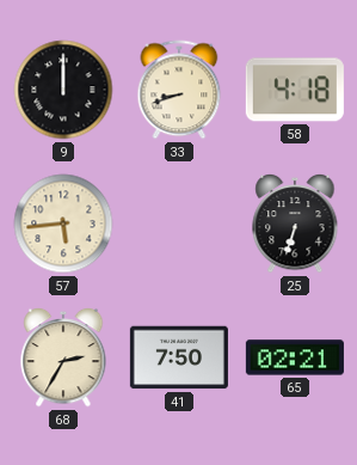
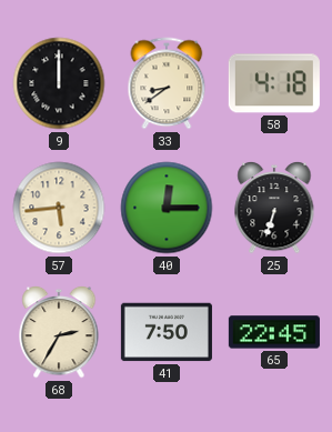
33: 8:42 -> 8:39
40: none -> 12:15
65: 02:21 -> 22:45
